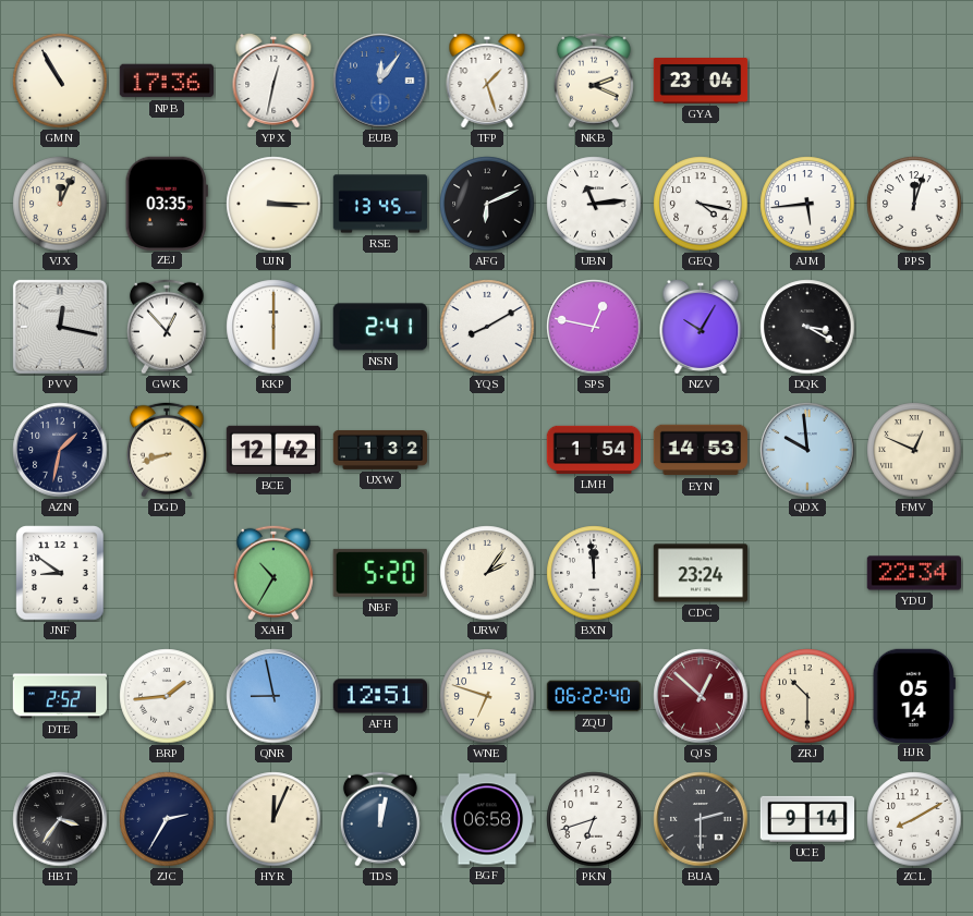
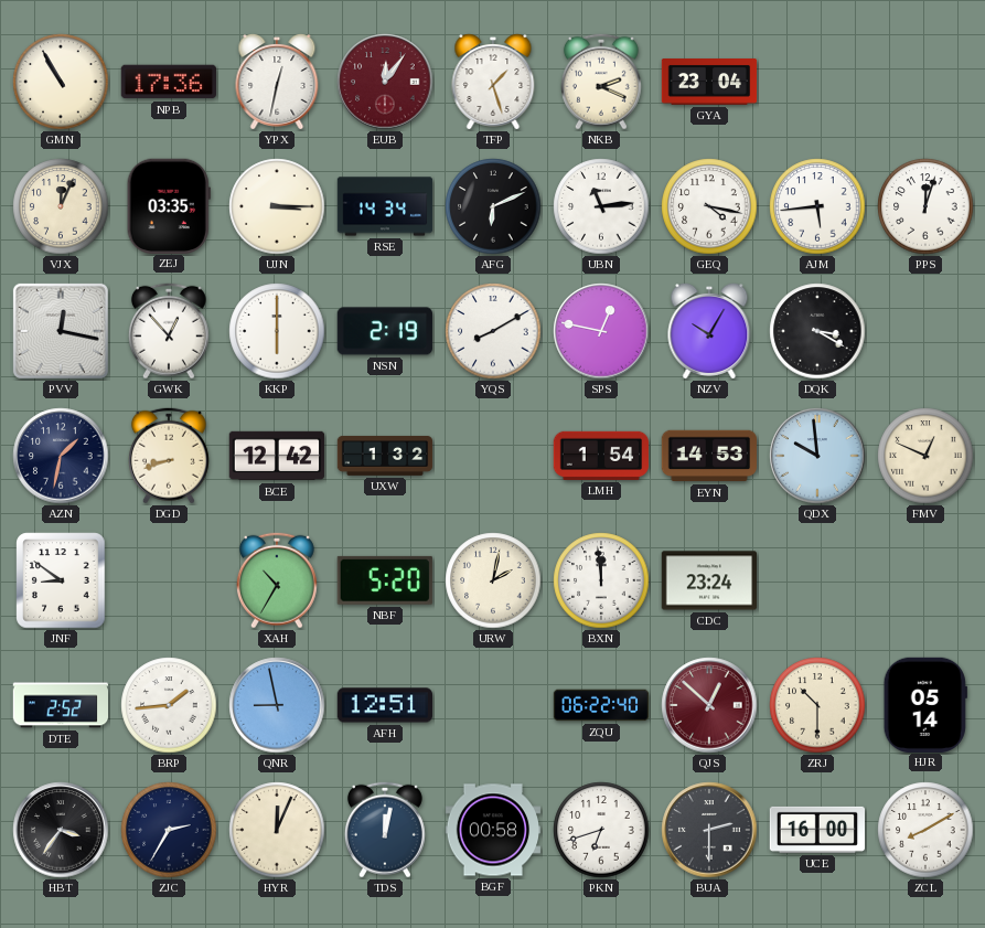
EUB dial: blue -> burgundy
RSE: 13:45 -> 14:34
NSN: 2:41 -> 2:19
URW: 2:06 -> 2:02
YDU: 22:34 -> none
WNE: 6:48 -> none
BGF: 06:58 -> 00:58
UCE: 9:14 -> 16:00
